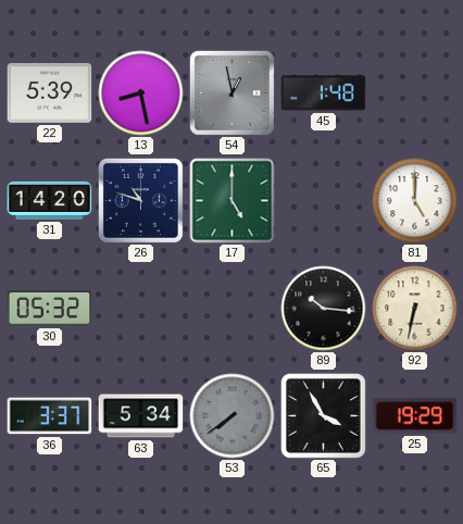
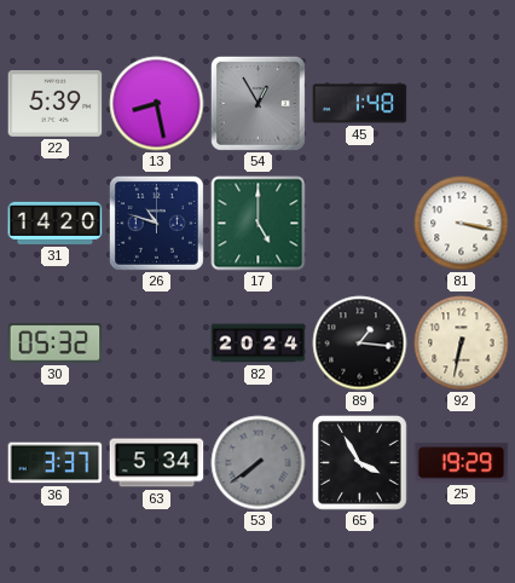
54: 12:58 -> 12:55
81: 5:00 -> 3:17
82: none -> 20:24
89: 10:16 -> 1:16
